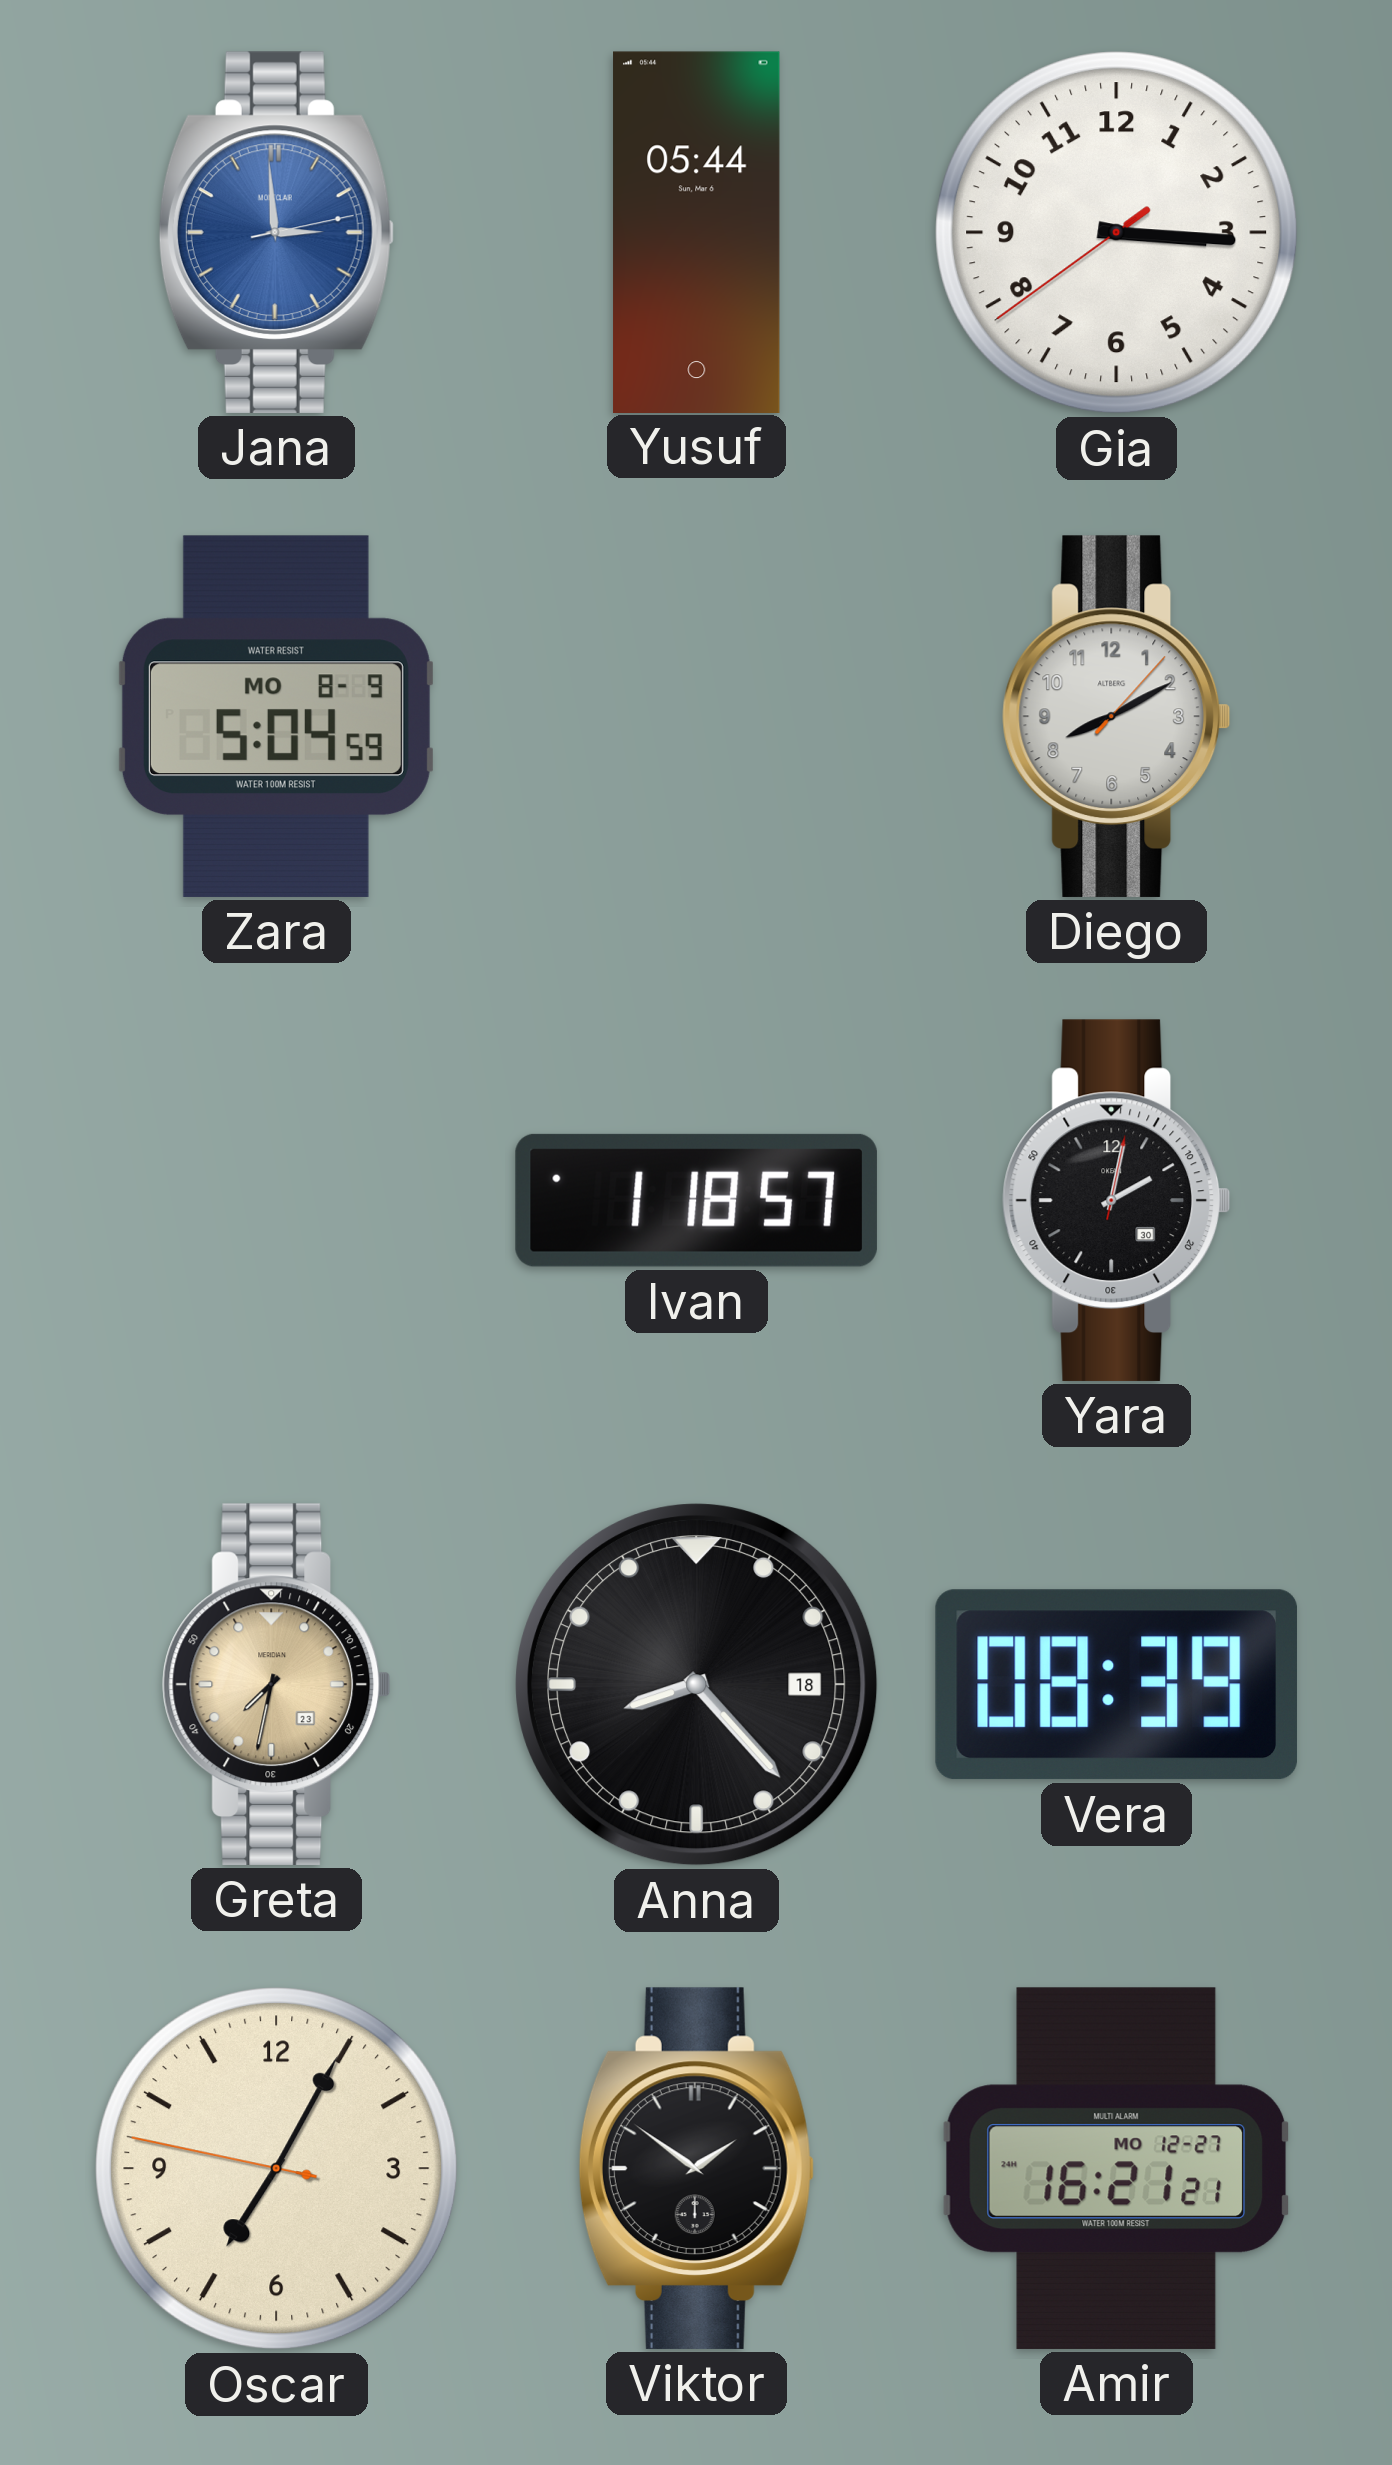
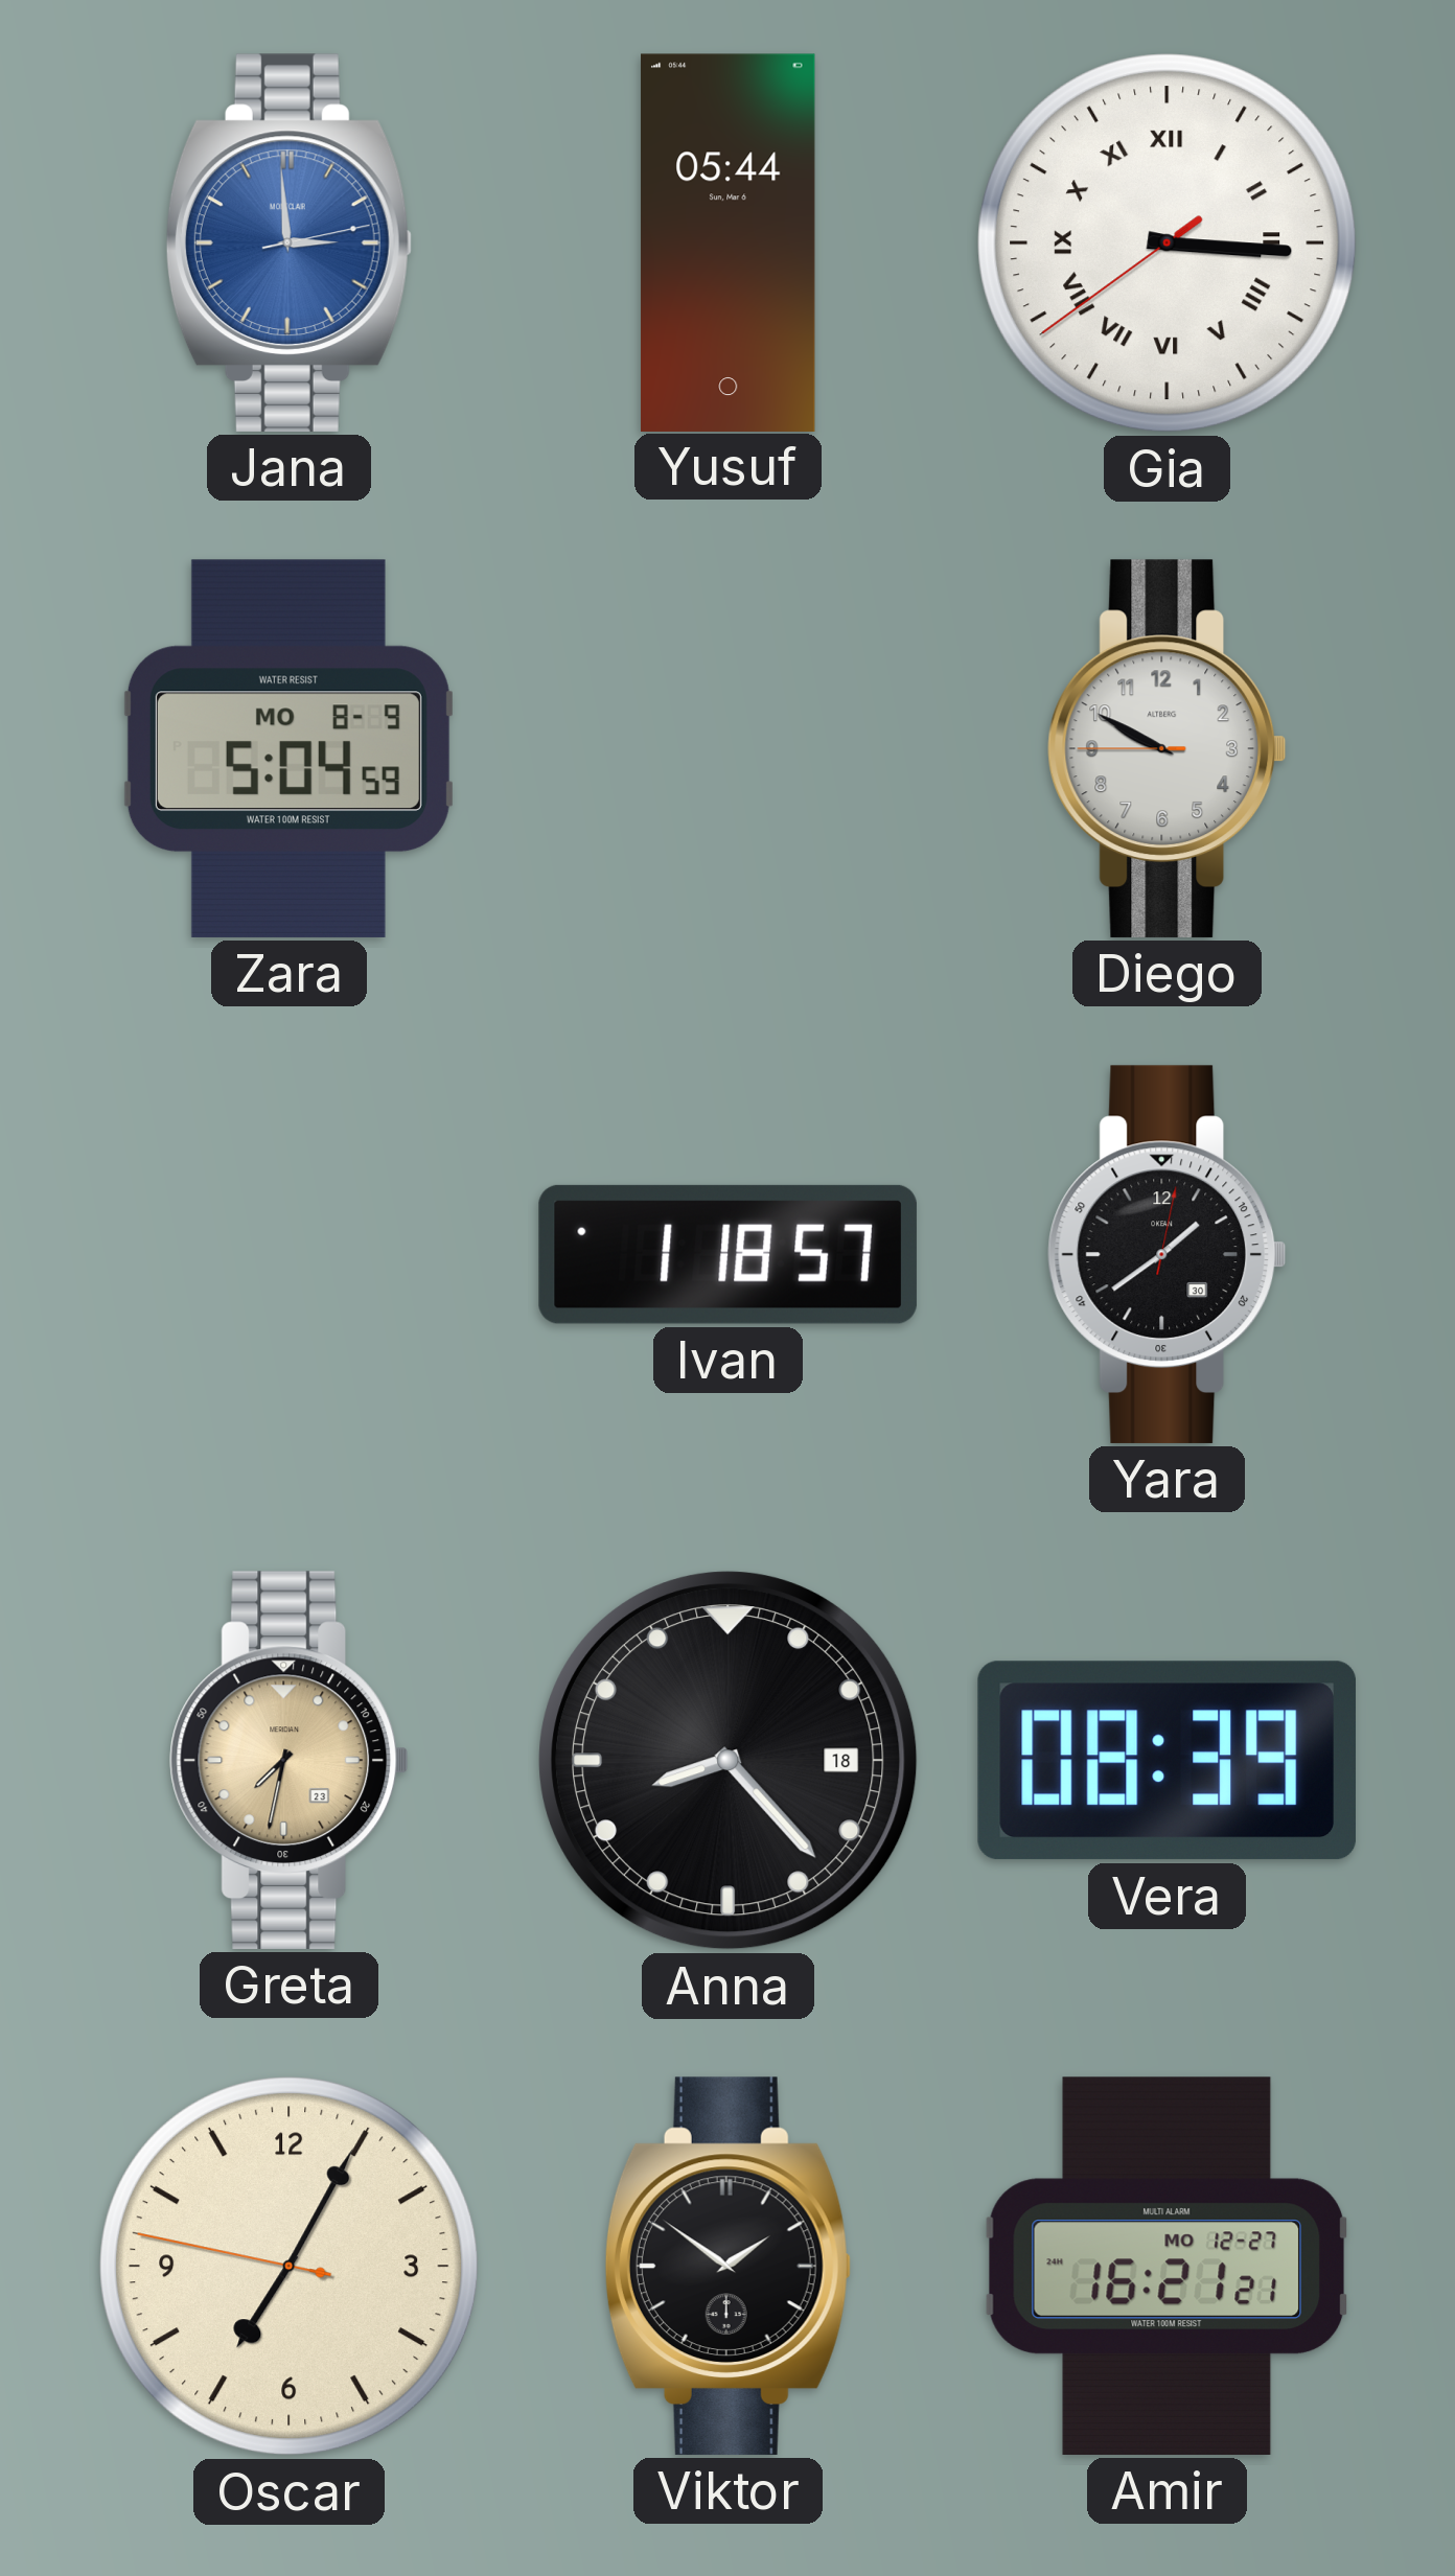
Gia numerals: Arabic -> Roman
Diego: 8:10 -> 9:49
Yara: 2:02 -> 1:39
